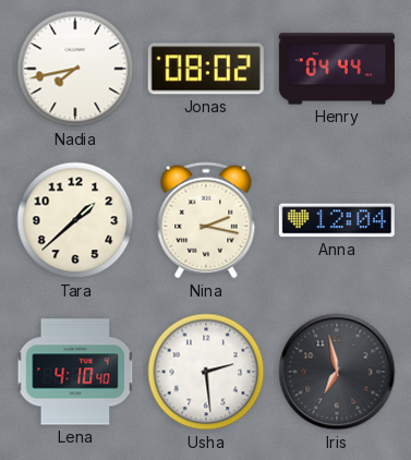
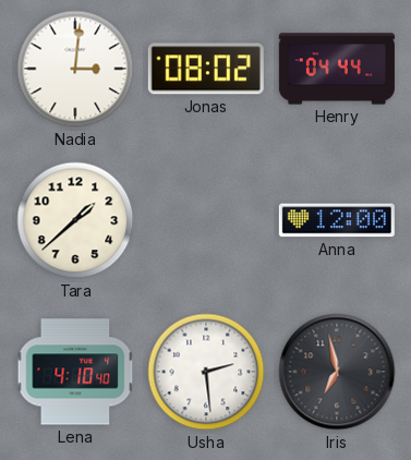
Nadia: 7:43 -> 3:01
Nina: 2:17 -> none
Anna: 12:04 -> 12:00
